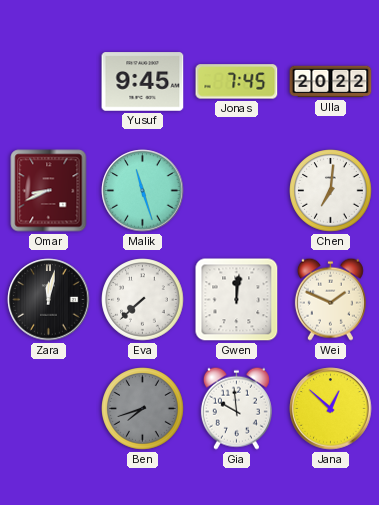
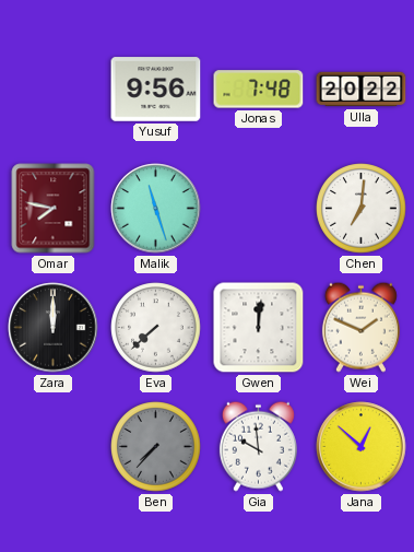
Yusuf: 9:45 -> 9:56
Jonas: 7:45 -> 7:48
Omar: 8:41 -> 7:47
Zara: 12:02 -> 12:00
Ben: 7:42 -> 7:37
